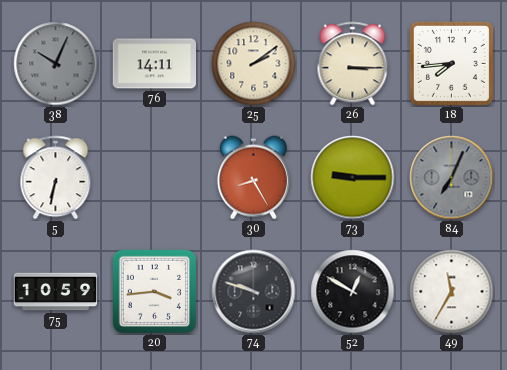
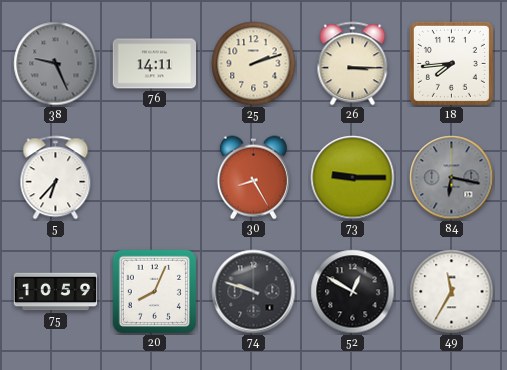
38: 10:04 -> 9:26
25: 2:09 -> 2:12
5: 6:32 -> 6:37
84: 7:04 -> 6:17
20: 3:44 -> 8:04
